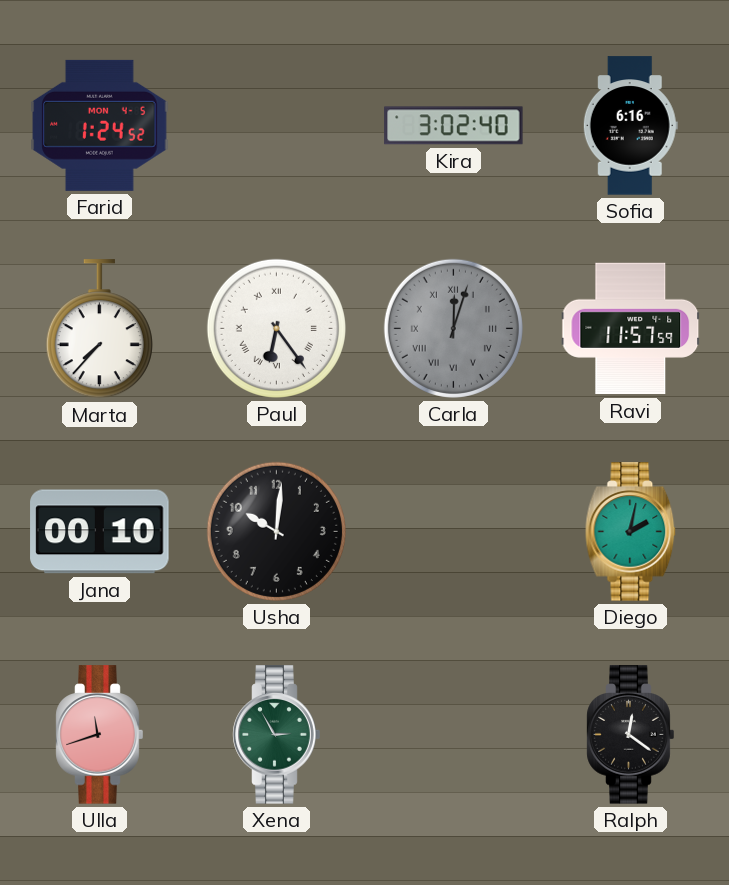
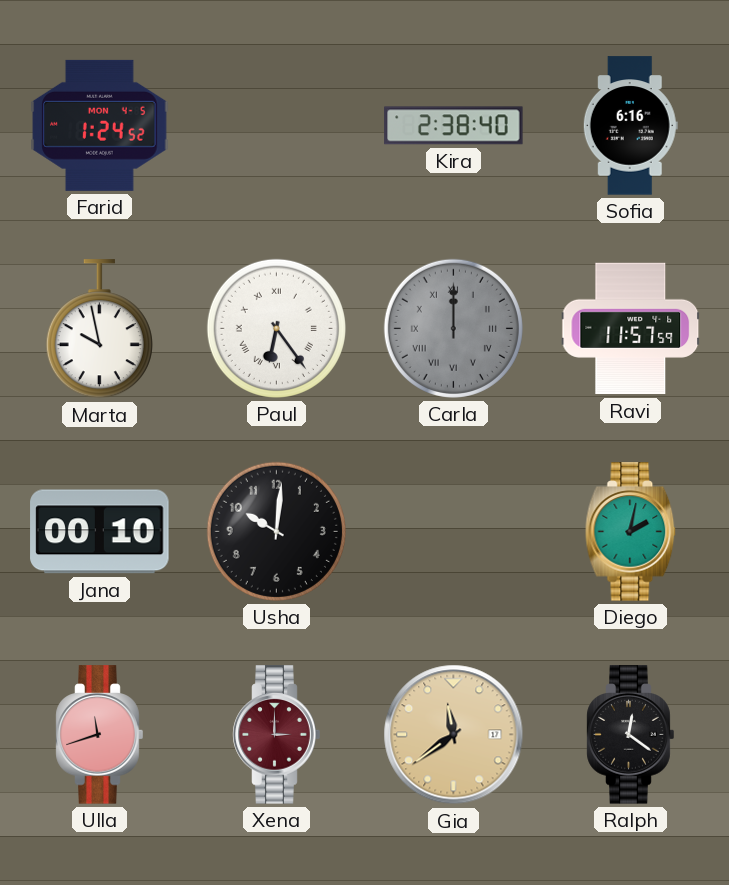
Kira: 3:02 -> 2:38
Marta: 7:37 -> 9:58
Carla: 12:03 -> 12:00
Xena: 2:55 -> 3:00
Xena dial: green -> burgundy
Gia: none -> 11:39
